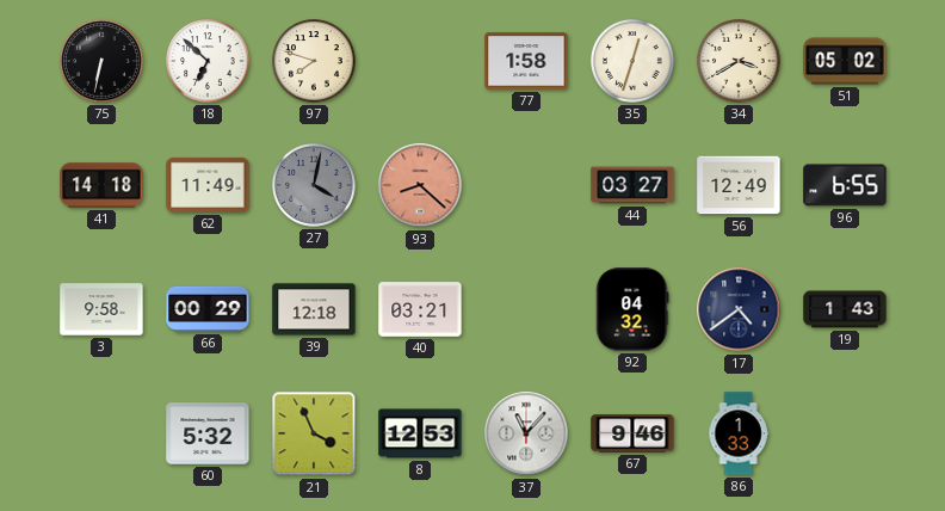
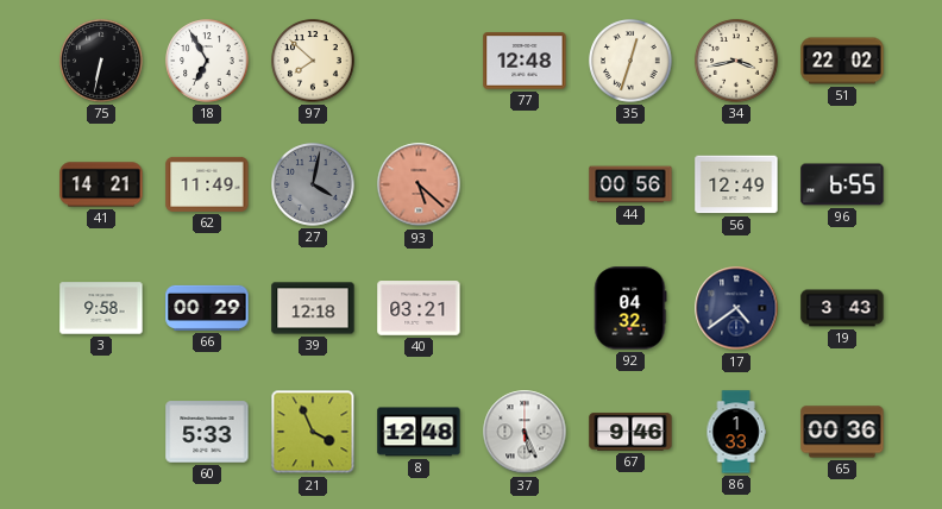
18: 6:52 -> 6:55
97: 7:48 -> 7:52
77: 1:58 -> 12:48
34: 3:40 -> 3:43
51: 05:02 -> 22:02
41: 14:18 -> 14:21
93: 8:22 -> 5:22
44: 03:27 -> 00:56
19: 1:43 -> 3:43
60: 5:32 -> 5:33
8: 12:53 -> 12:48
37: 11:07 -> 5:26
65: none -> 00:36
